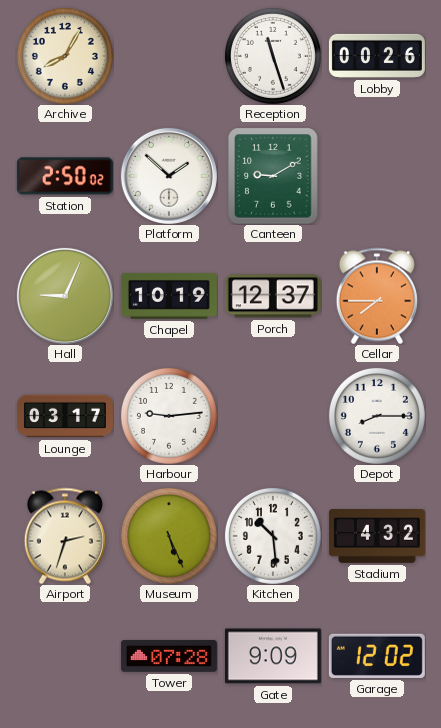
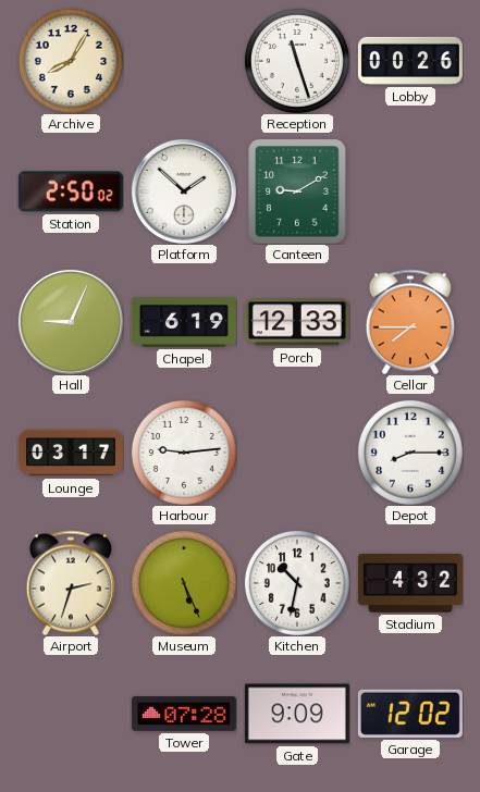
Chapel: 10:19 -> 6:19
Porch: 12:37 -> 12:33
Kitchen: 10:29 -> 10:32
